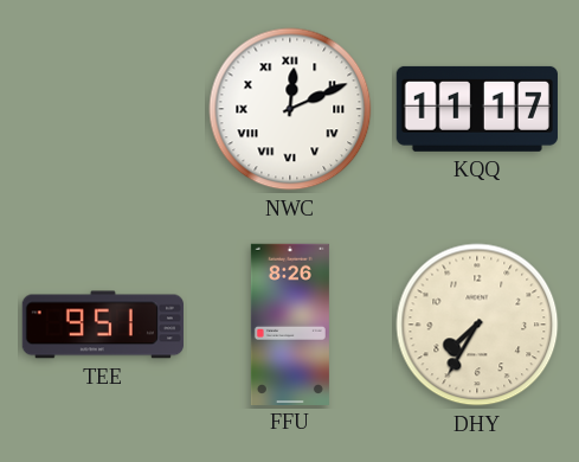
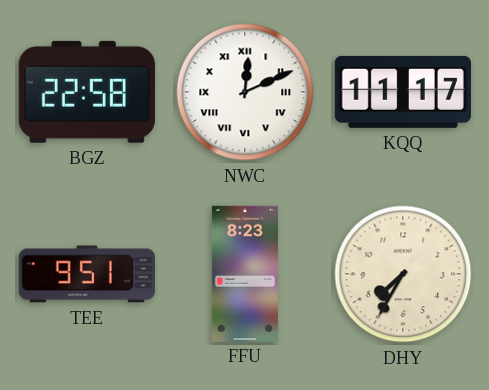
BGZ: none -> 22:58
FFU: 8:26 -> 8:23
